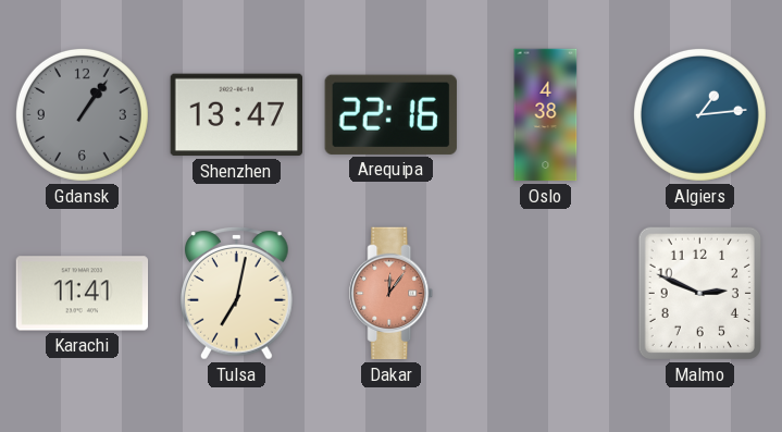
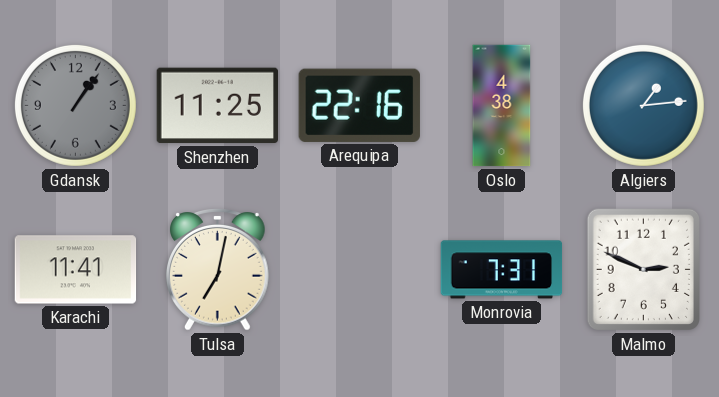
Shenzhen: 13:47 -> 11:25
Dakar: 12:06 -> none
Monrovia: none -> 7:31
